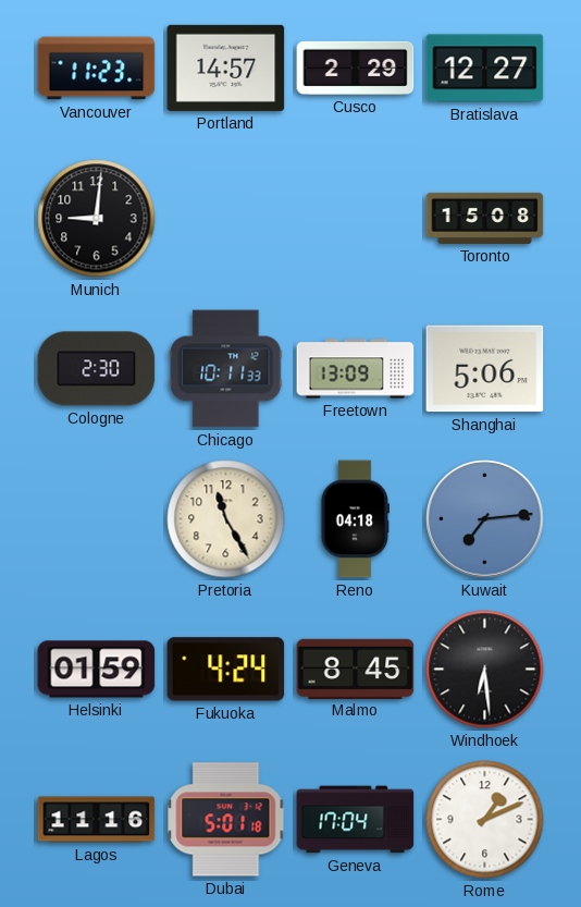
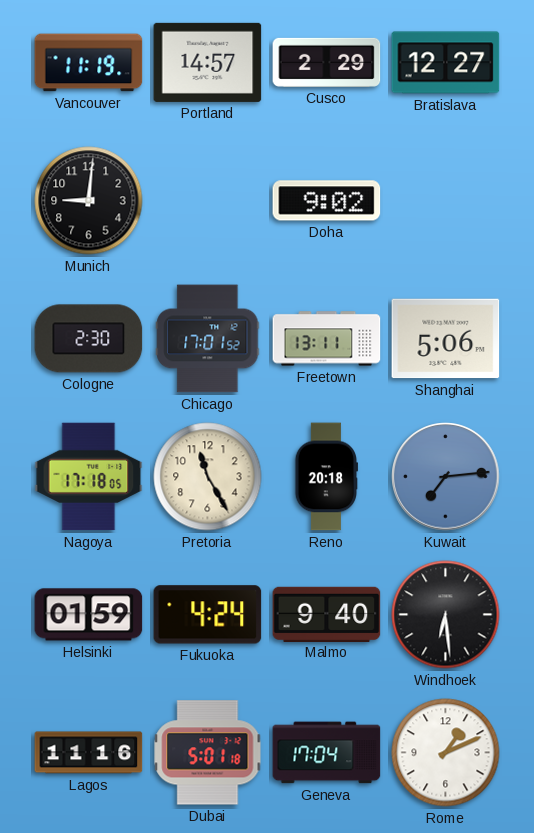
Vancouver: 11:23 -> 11:19
Doha: none -> 9:02
Toronto: 15:08 -> none
Chicago: 10:11 -> 17:01
Freetown: 13:09 -> 13:11
Nagoya: none -> 17:18
Reno: 04:18 -> 20:18
Malmo: 8:45 -> 9:40
